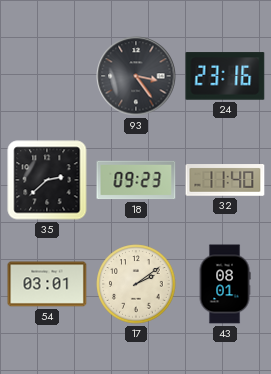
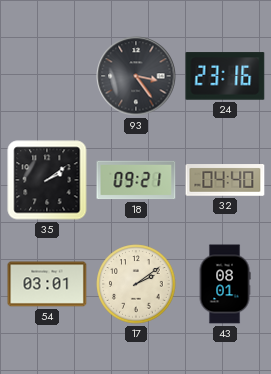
35: 2:38 -> 2:09
18: 09:23 -> 09:21
32: 11:40 -> 04:40
